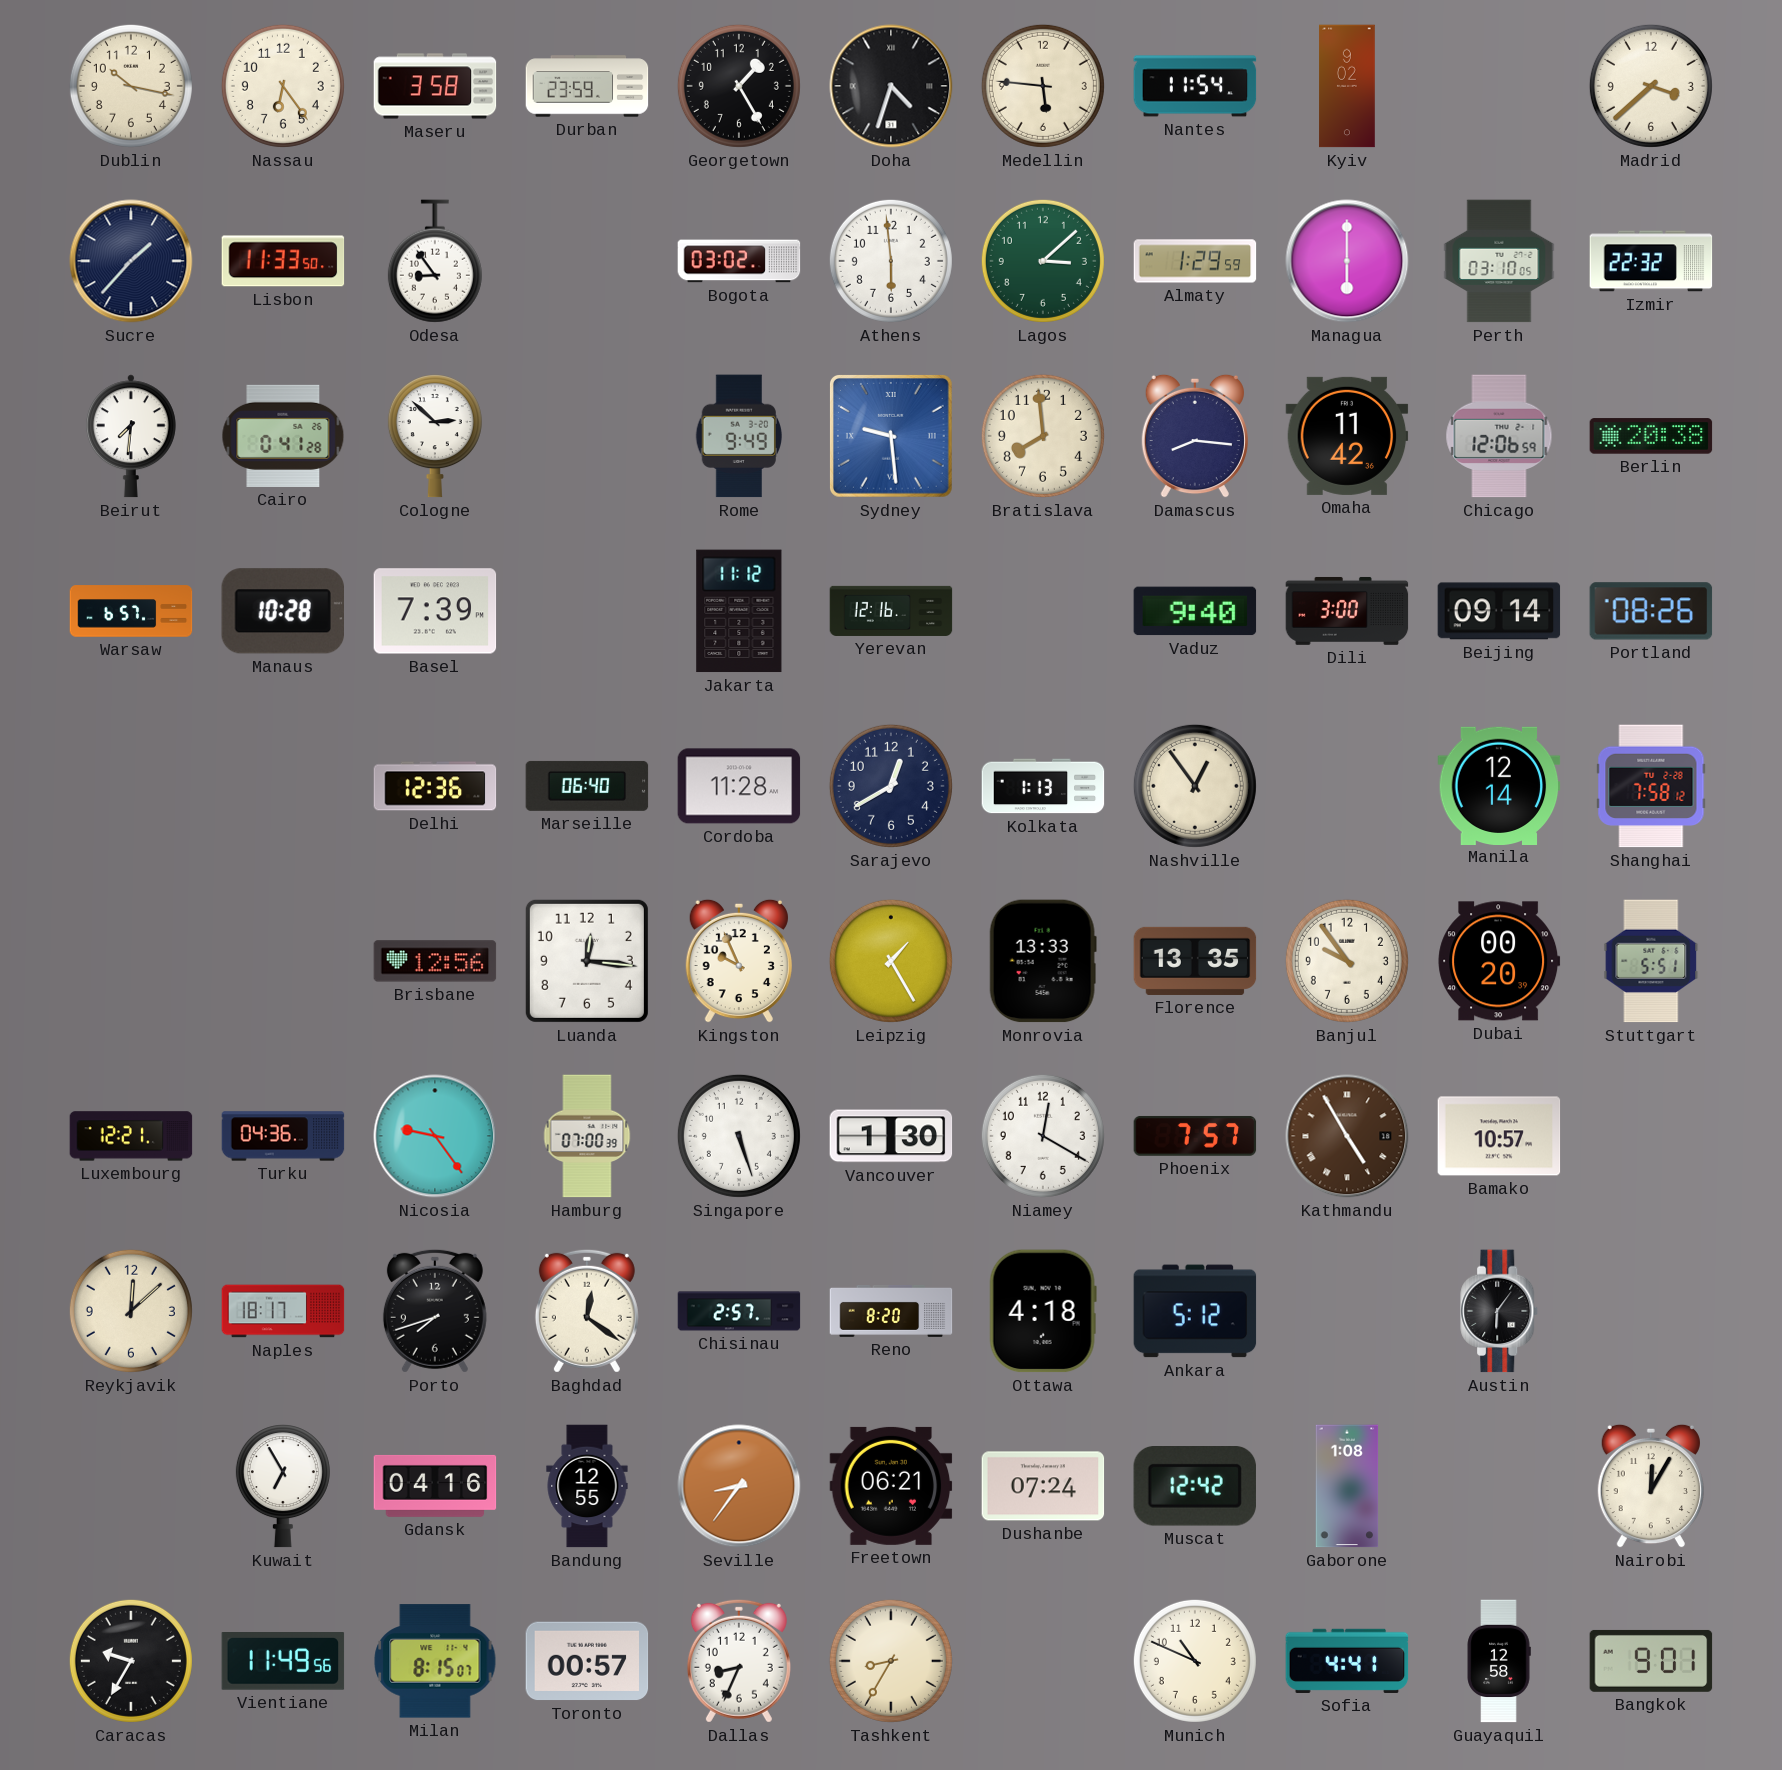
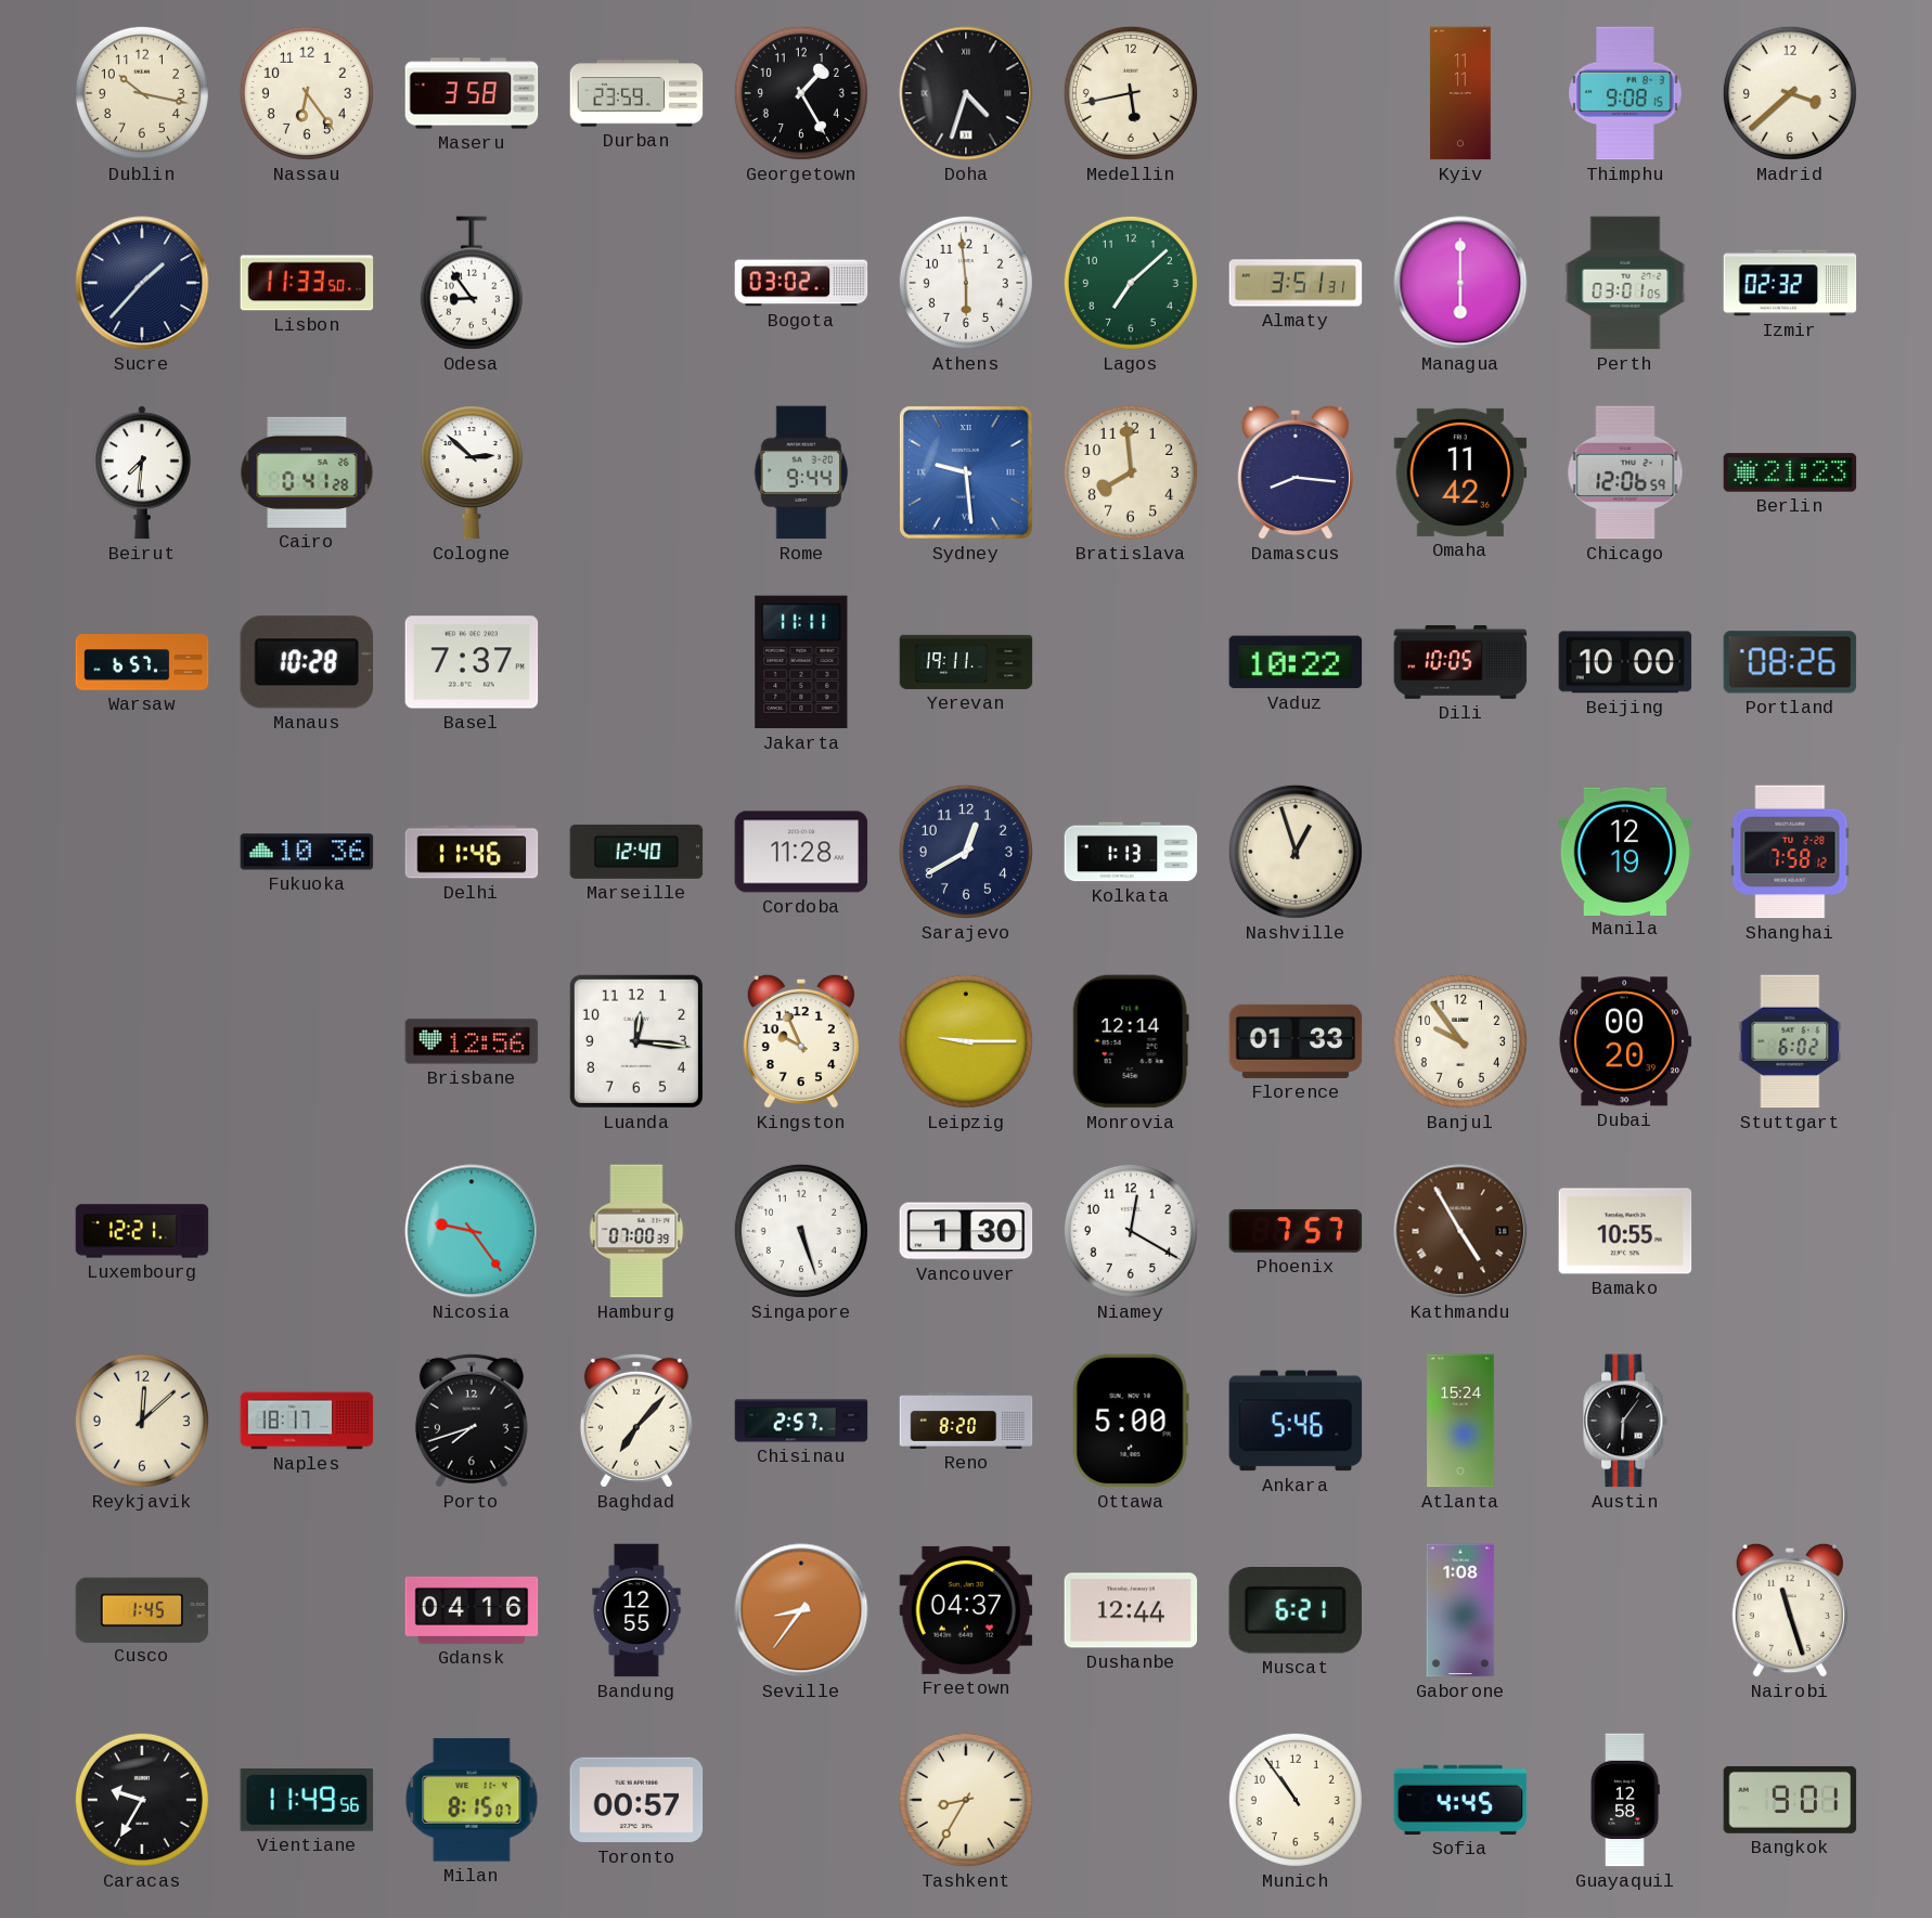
Medellin: 5:46 -> 5:43
Nantes: 11:54 -> none
Kyiv: 9:02 -> 11:11
Thimphu: none -> 9:08
Lagos: 3:08 -> 7:08
Almaty: 1:29 -> 3:51
Perth: 03:10 -> 03:01
Izmir: 22:32 -> 02:32
Rome: 9:49 -> 9:44
Berlin: 20:38 -> 21:23
Basel: 7:39 -> 7:37
Jakarta: 11:12 -> 11:11
Yerevan: 12:16 -> 19:11
Vaduz: 9:40 -> 10:22
Dili: 3:00 -> 10:05
Beijing: 09:14 -> 10:00
Fukuoka: none -> 10:36
Delhi: 12:36 -> 11:46
Marseille: 06:40 -> 12:40
Nashville: 12:54 -> 12:57
Manila: 12:14 -> 12:19
Leipzig: 1:25 -> 9:15
Monrovia: 13:33 -> 12:14
Florence: 13:35 -> 01:33
Stuttgart: 5:51 -> 6:02
Turku: 04:36 -> none
Bamako: 10:57 -> 10:55
Baghdad: 12:21 -> 7:07
Ottawa: 4:18 -> 5:00
Ankara: 5:12 -> 5:46
Atlanta: none -> 15:24
Cusco: none -> 1:45
Kuwait: 6:55 -> none
Freetown: 06:21 -> 04:37
Dushanbe: 07:24 -> 12:44
Muscat: 12:42 -> 6:21
Nairobi: 12:05 -> 11:27
Dallas: 8:34 -> none
Munich: 10:49 -> 10:54
Sofia: 4:41 -> 4:45
